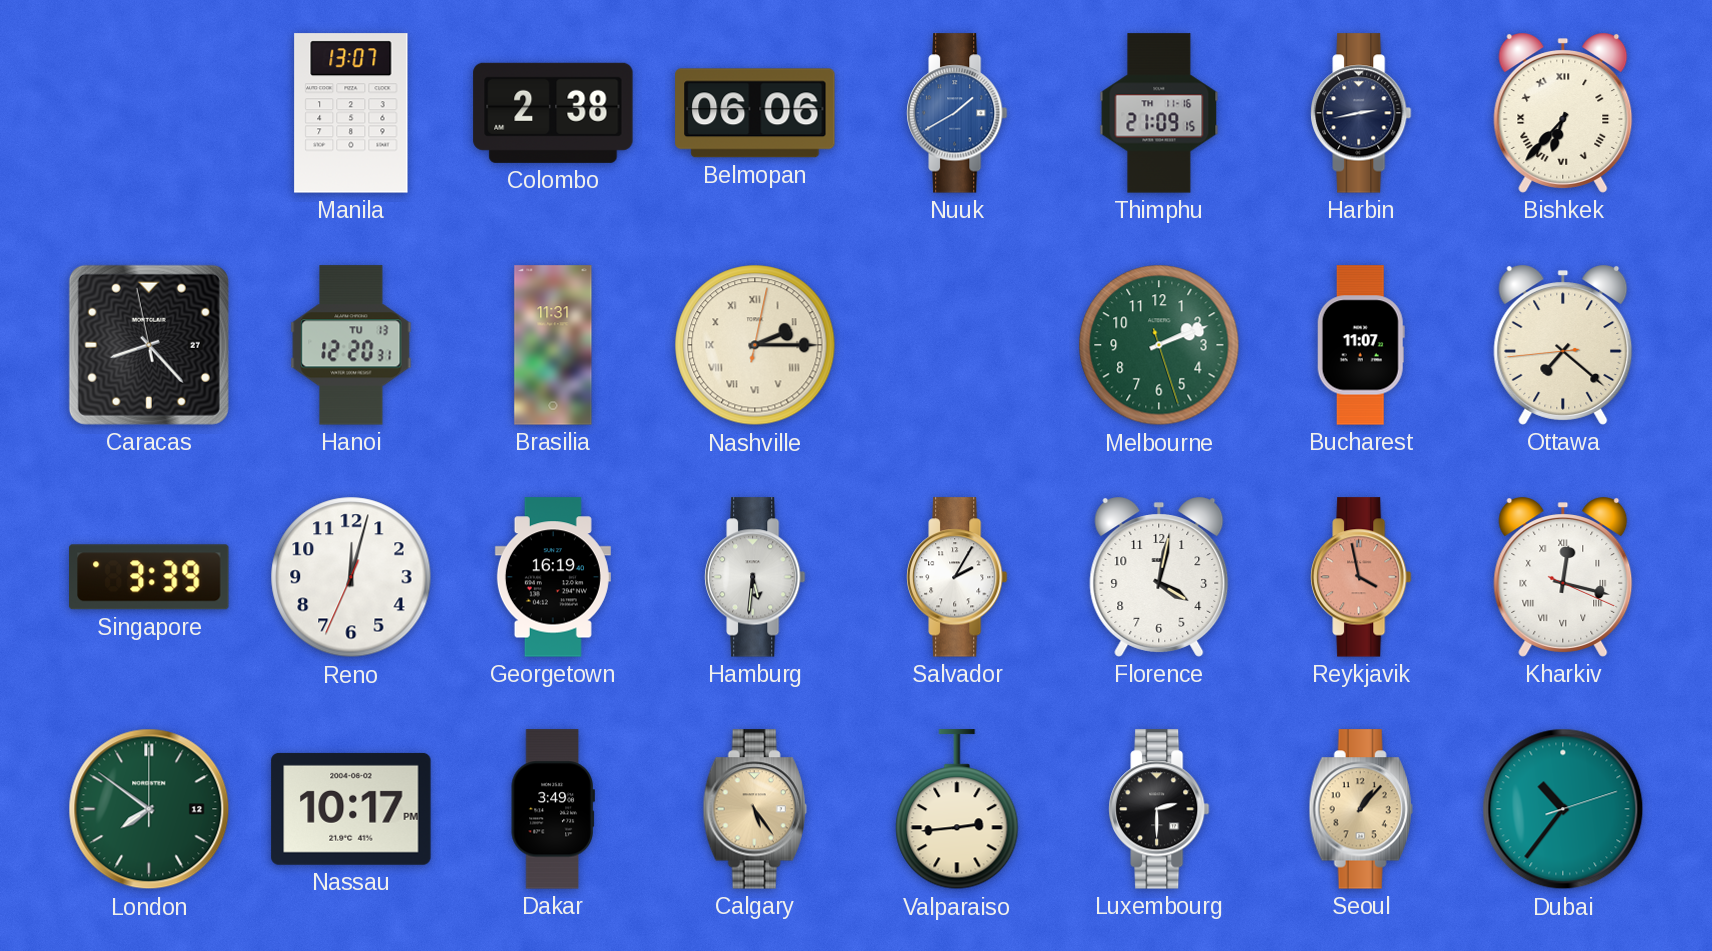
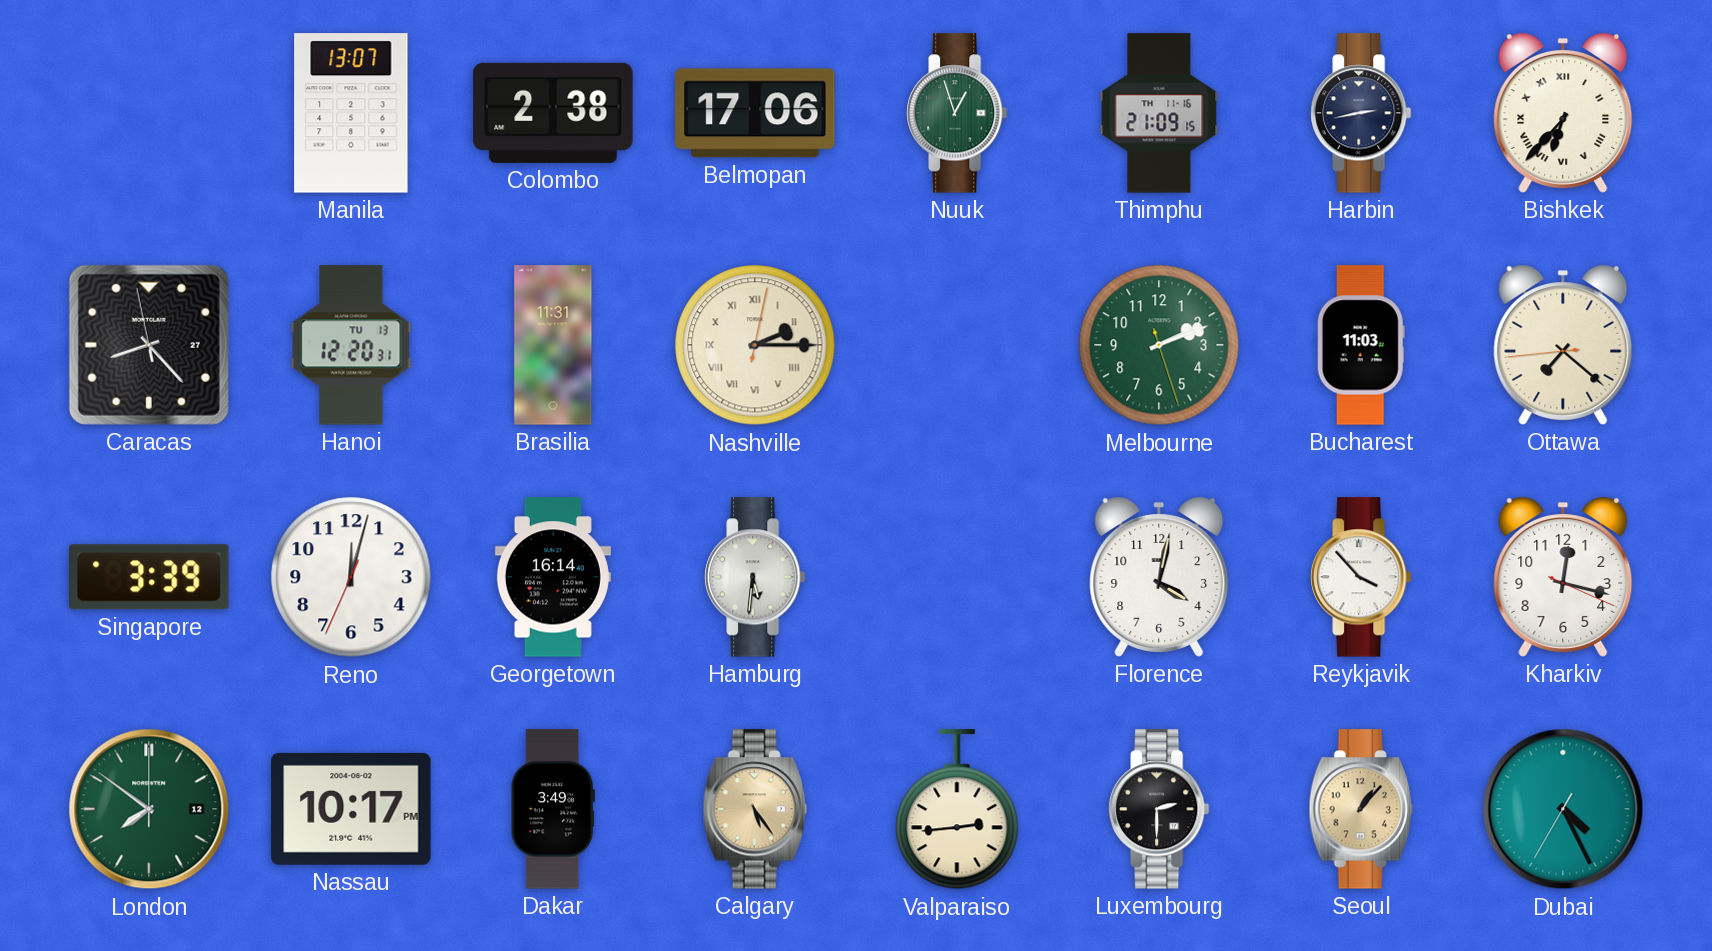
Belmopan: 06:06 -> 17:06
Nuuk: 1:40 -> 12:57
Nuuk dial: blue -> green
Bucharest: 11:07 -> 11:03
Georgetown: 16:19 -> 16:14
Salvador: 2:05 -> none
Reykjavik: 3:58 -> 3:53
Reykjavik dial: salmon -> white
Kharkiv numerals: Roman -> Arabic
Dubai: 10:36 -> 4:25
